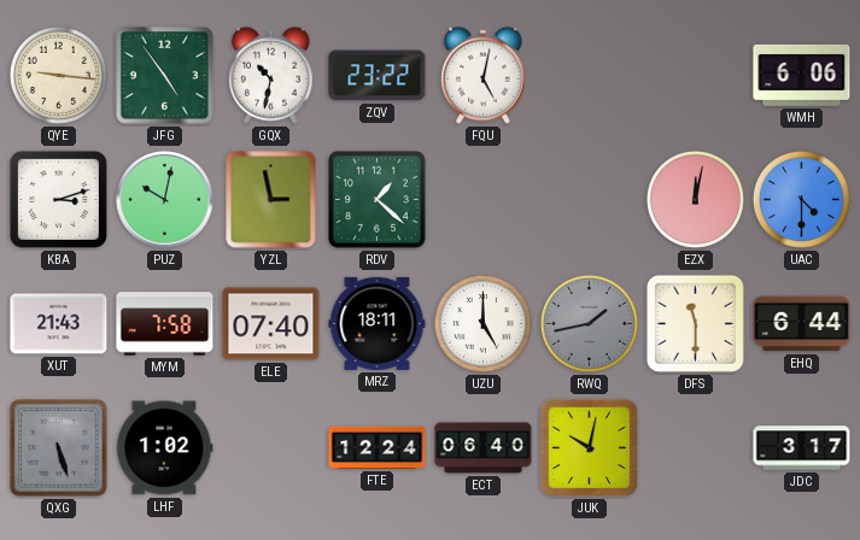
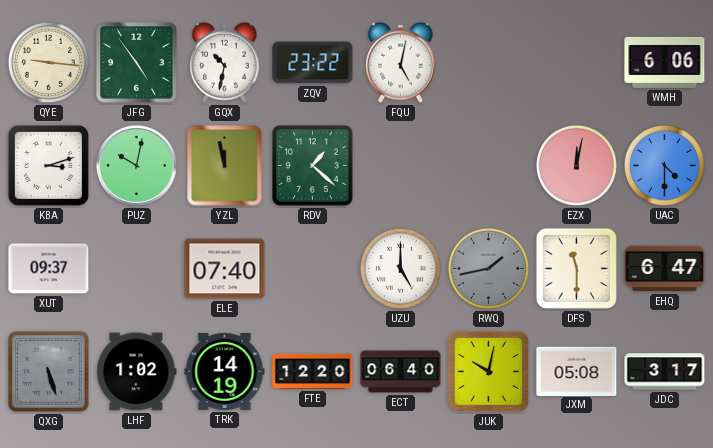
YZL: 2:58 -> 11:58
XUT: 21:43 -> 09:37
MYM: 7:58 -> none
MRZ: 18:11 -> none
EHQ: 6:44 -> 6:47
TRK: none -> 14:19
FTE: 12:24 -> 12:20
JXM: none -> 05:08
